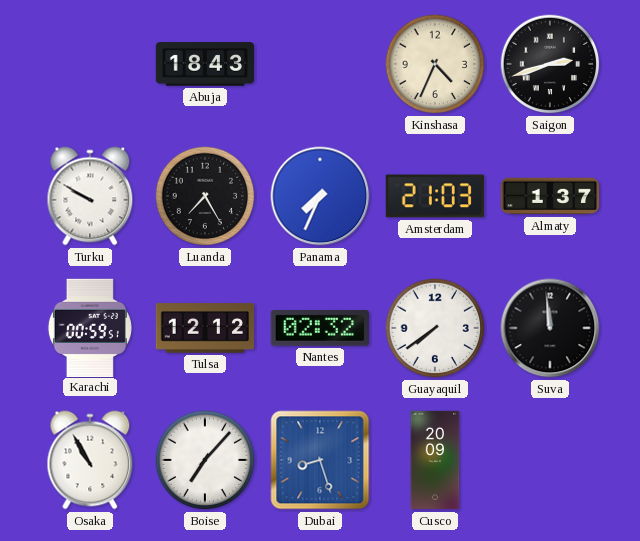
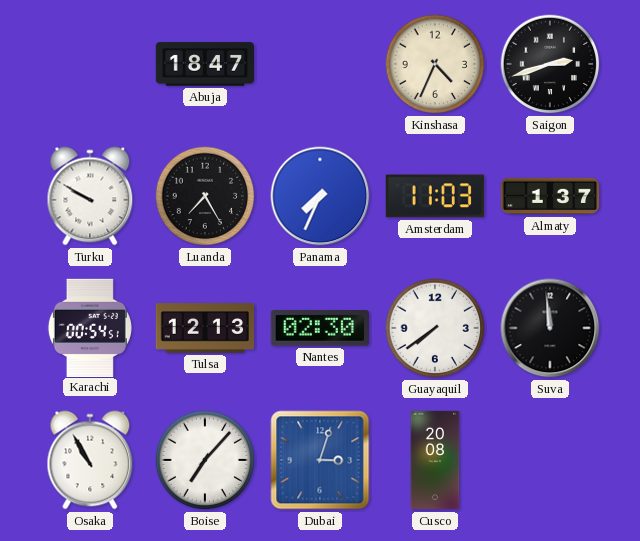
Abuja: 18:43 -> 18:47
Amsterdam: 21:03 -> 11:03
Karachi: 00:59 -> 00:54
Tulsa: 12:12 -> 12:13
Nantes: 02:32 -> 02:30
Dubai: 8:27 -> 3:03
Cusco: 20:09 -> 20:08
